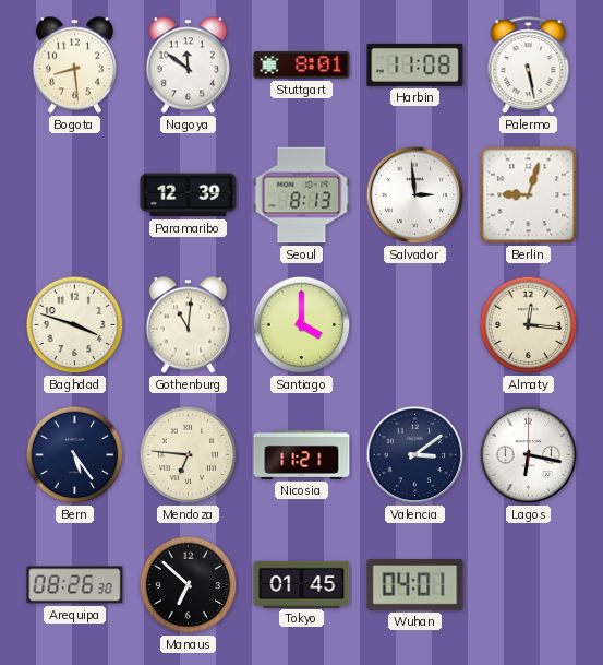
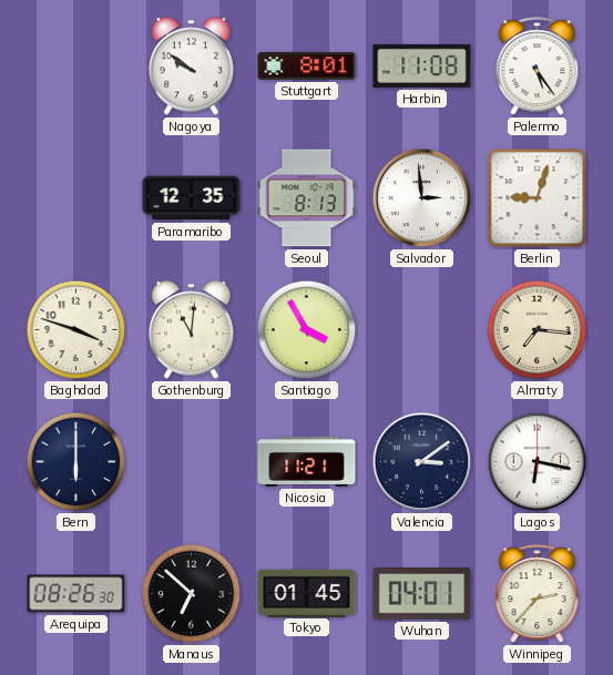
Bogota: 8:29 -> none
Nagoya: 11:51 -> 9:51
Palermo: 5:28 -> 5:24
Paramaribo: 12:39 -> 12:35
Santiago: 4:00 -> 3:55
Almaty: 12:16 -> 7:16
Bern: 5:24 -> 6:00
Mendoza: 6:46 -> none
Winnipeg: none -> 2:37
